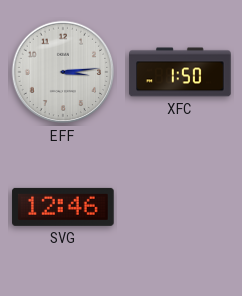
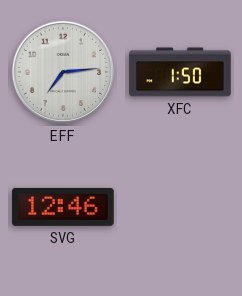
EFF: 3:14 -> 7:14
